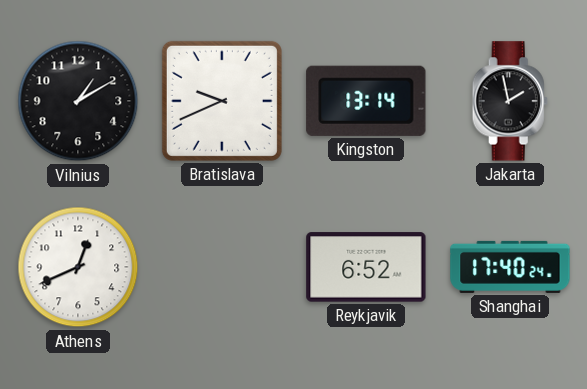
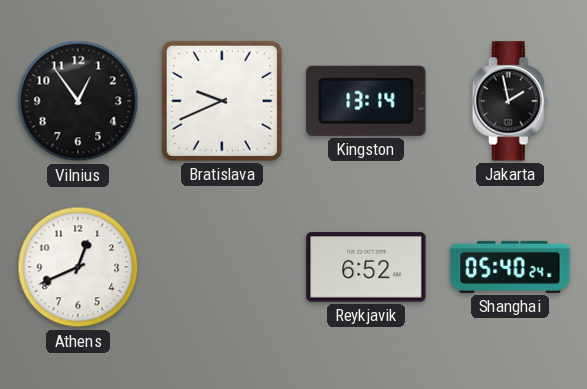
Vilnius: 1:10 -> 12:54
Shanghai: 17:40 -> 05:40
